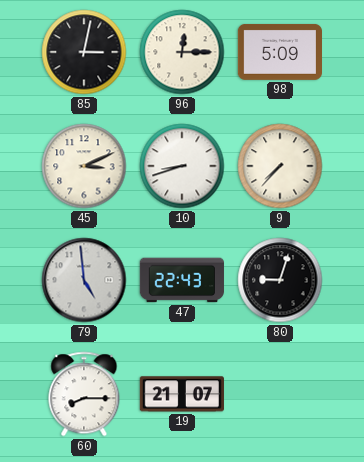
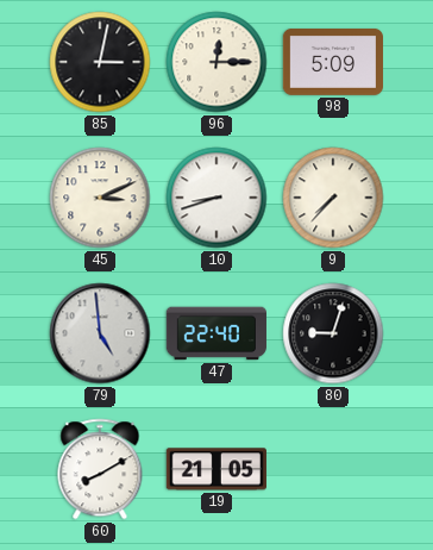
47: 22:43 -> 22:40
60: 8:15 -> 8:10
19: 21:07 -> 21:05
